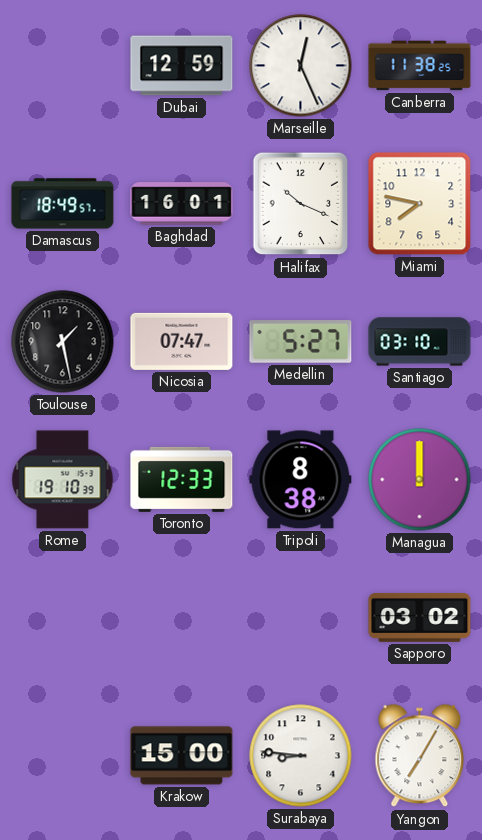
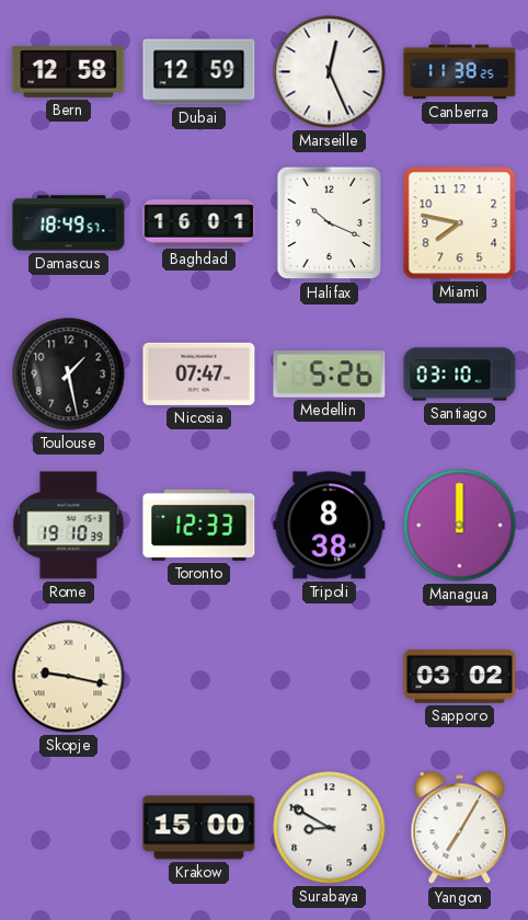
Bern: none -> 12:58
Medellin: 5:27 -> 5:26
Skopje: none -> 9:17
Surabaya: 8:46 -> 8:50
